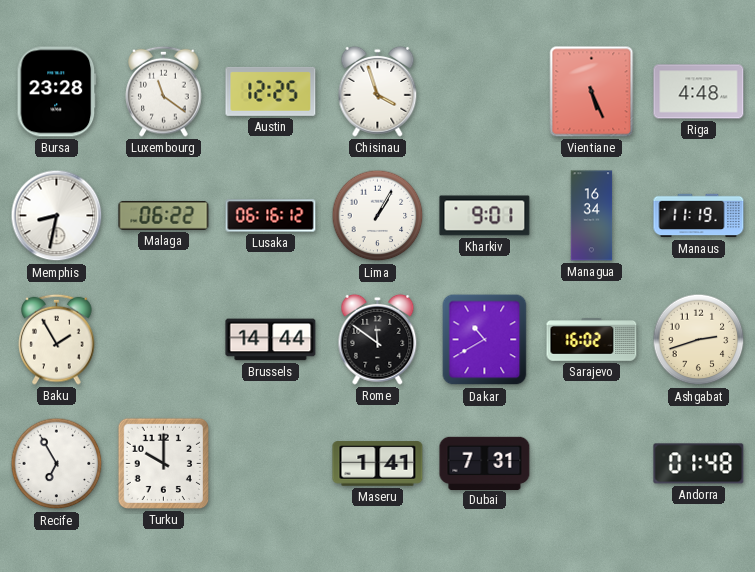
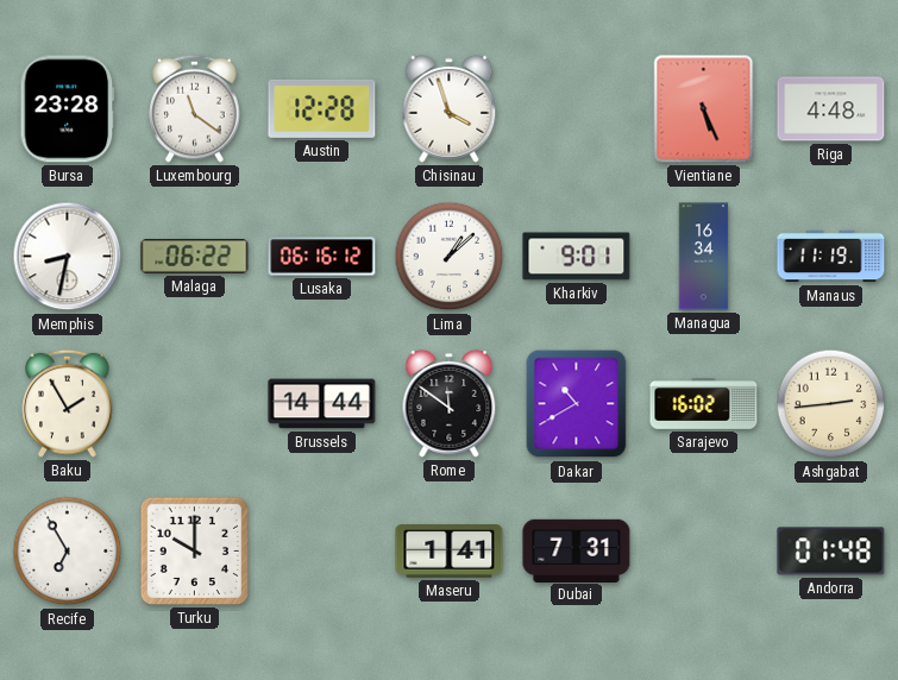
Austin: 12:25 -> 12:28
Lima: 1:05 -> 1:08
Ashgabat: 2:42 -> 2:44
